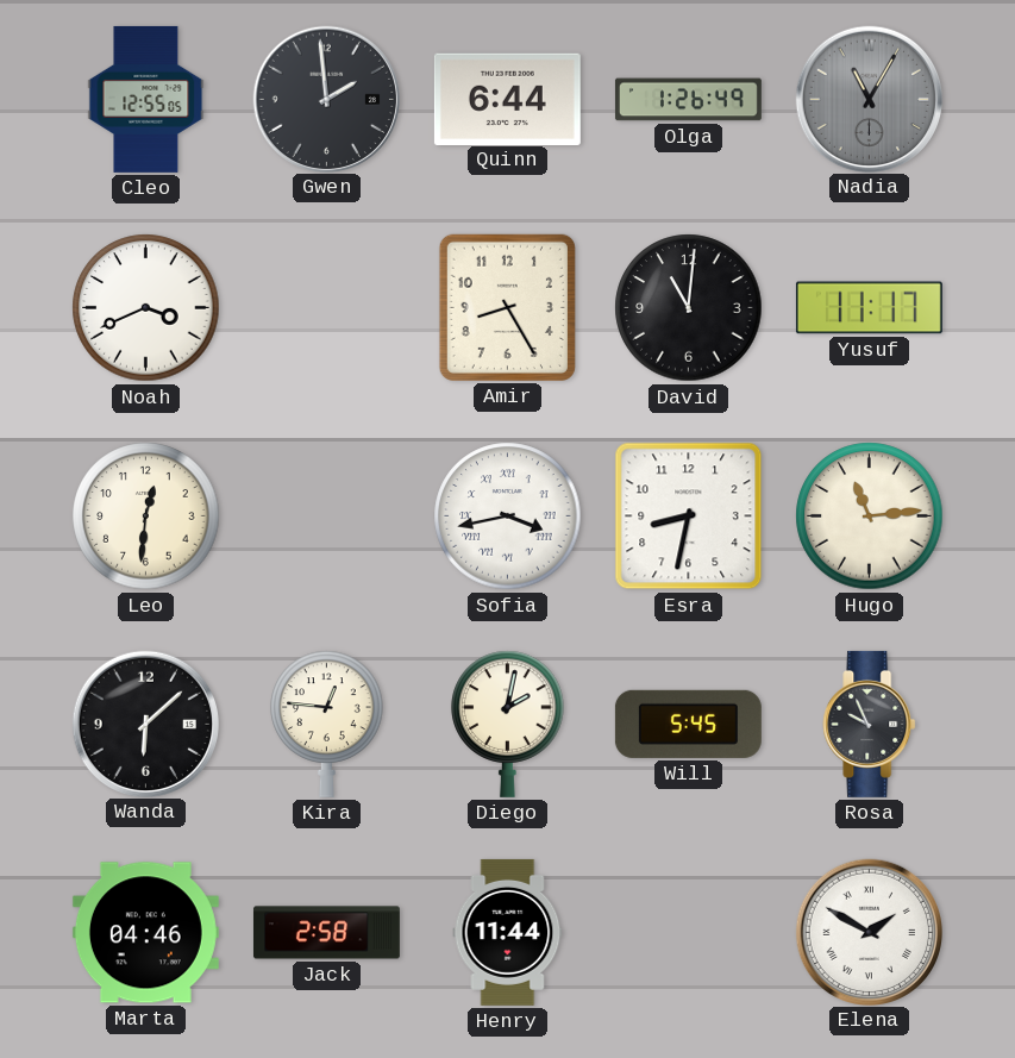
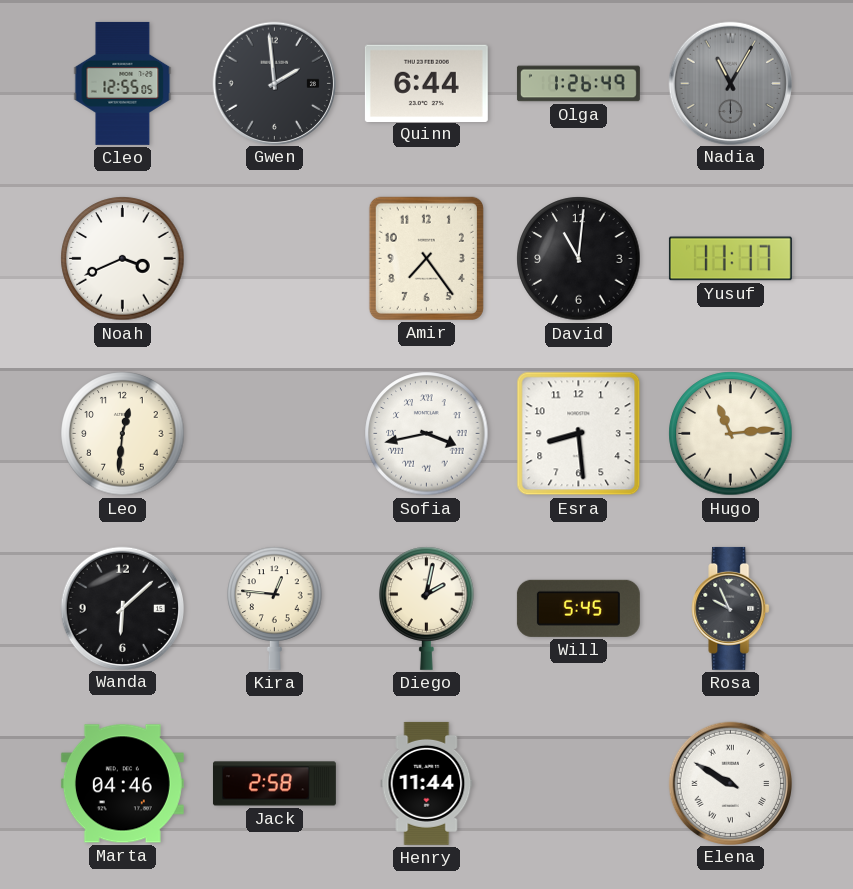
Amir: 8:25 -> 7:24
Esra: 8:32 -> 8:29
Elena: 1:50 -> 9:50
